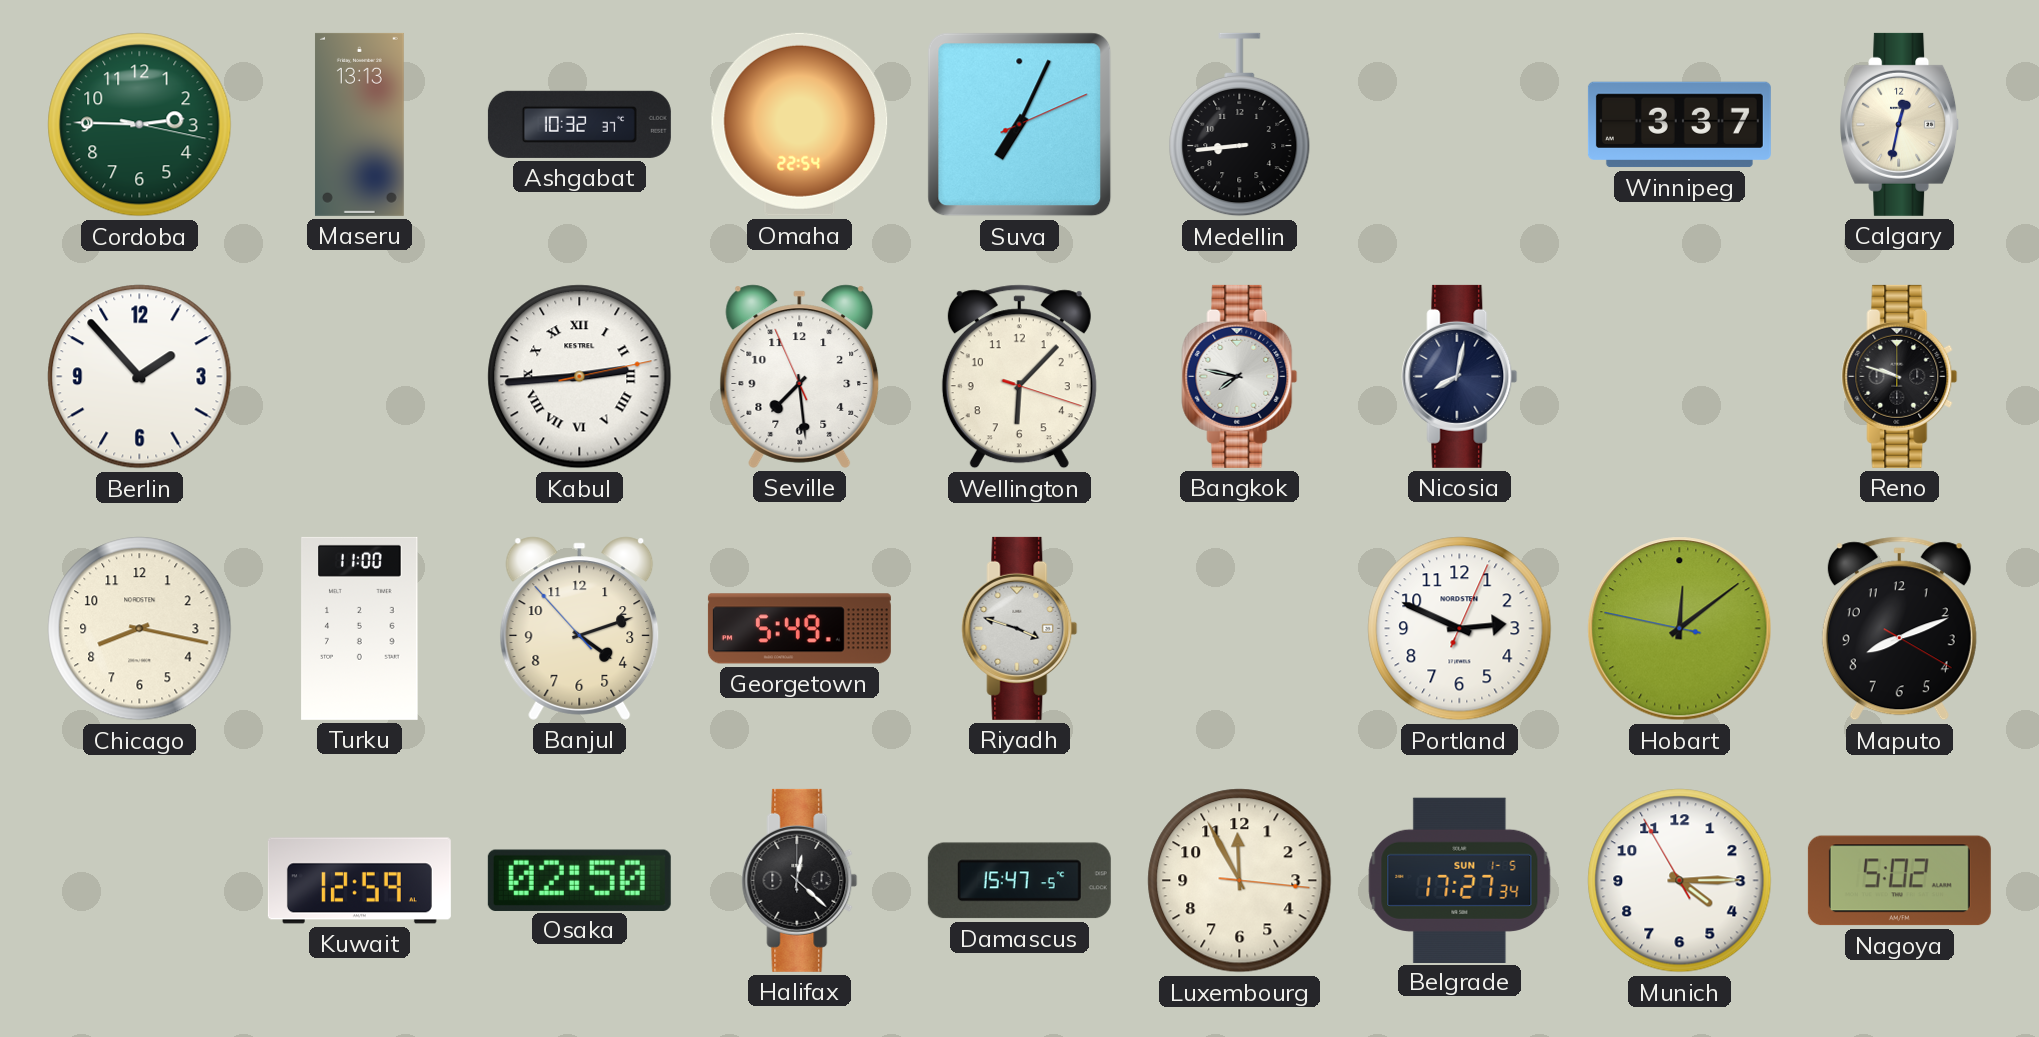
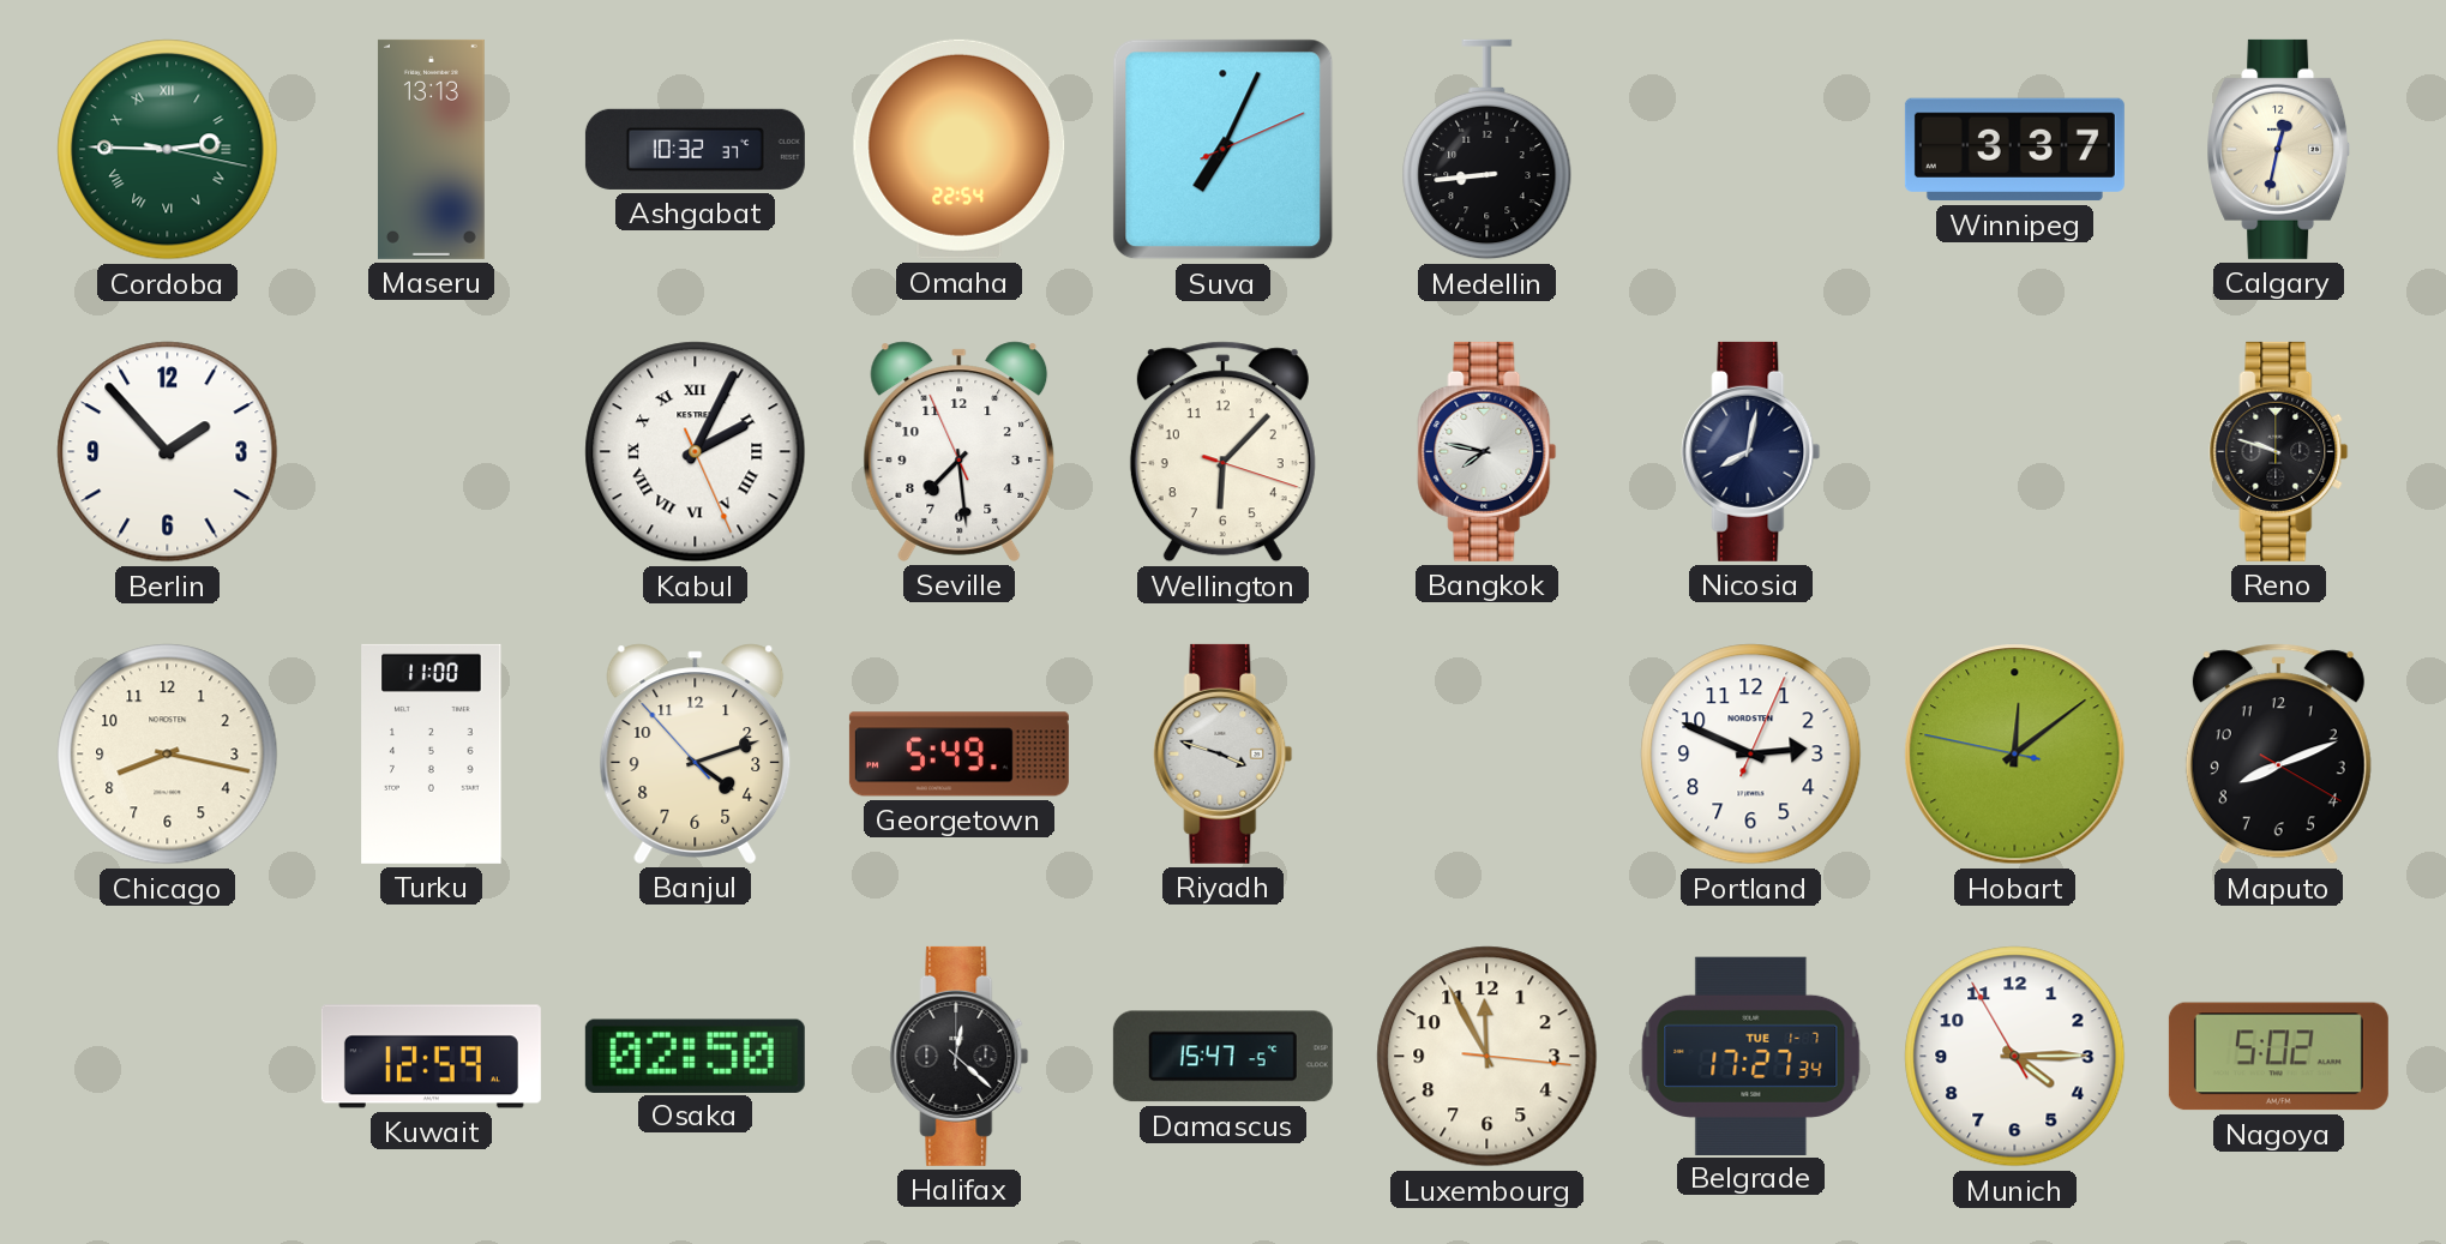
Cordoba numerals: Arabic -> Roman
Kabul: 2:44 -> 2:04
Belgrade date: SUN 1-5 -> TUE 1-7
